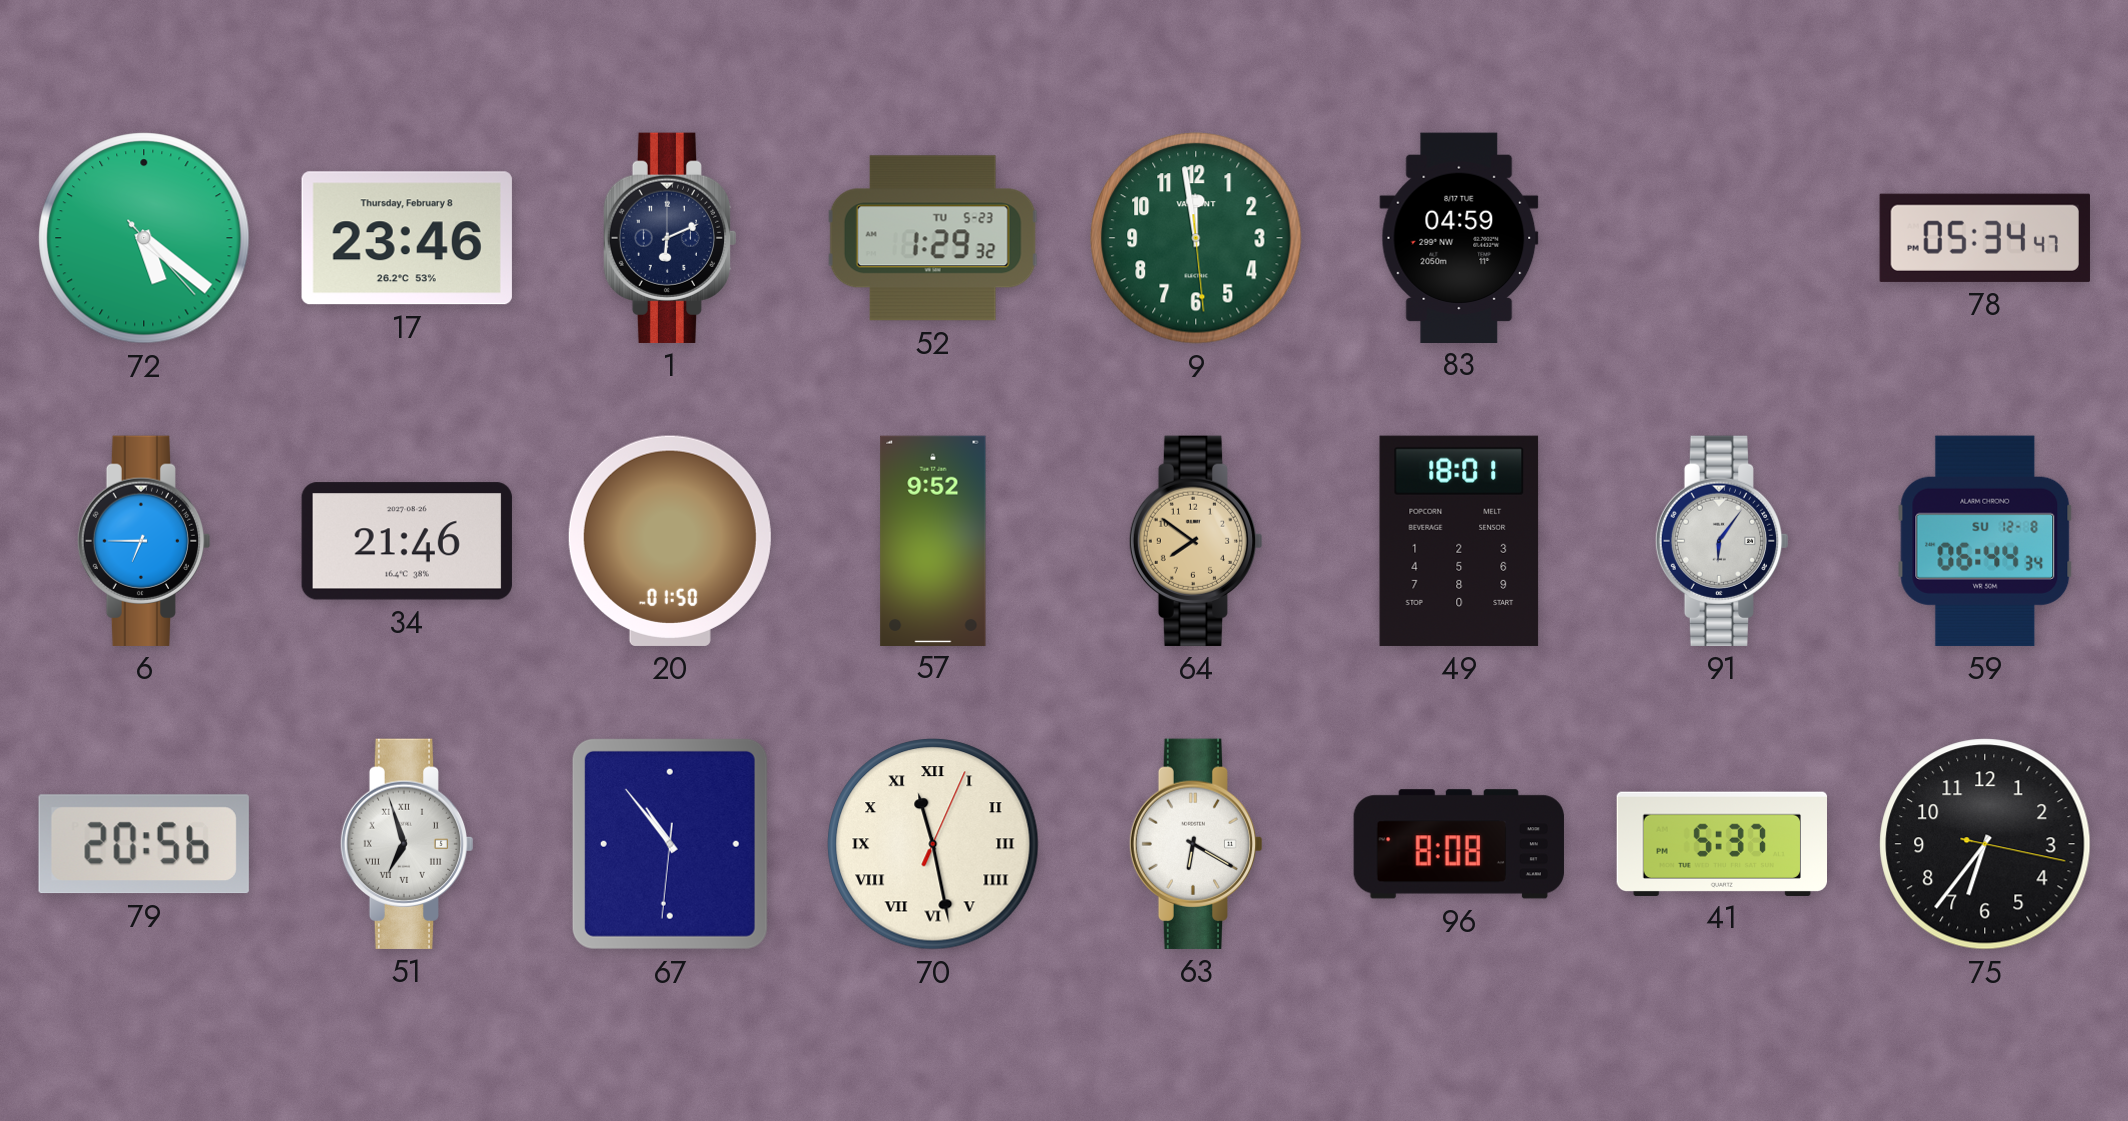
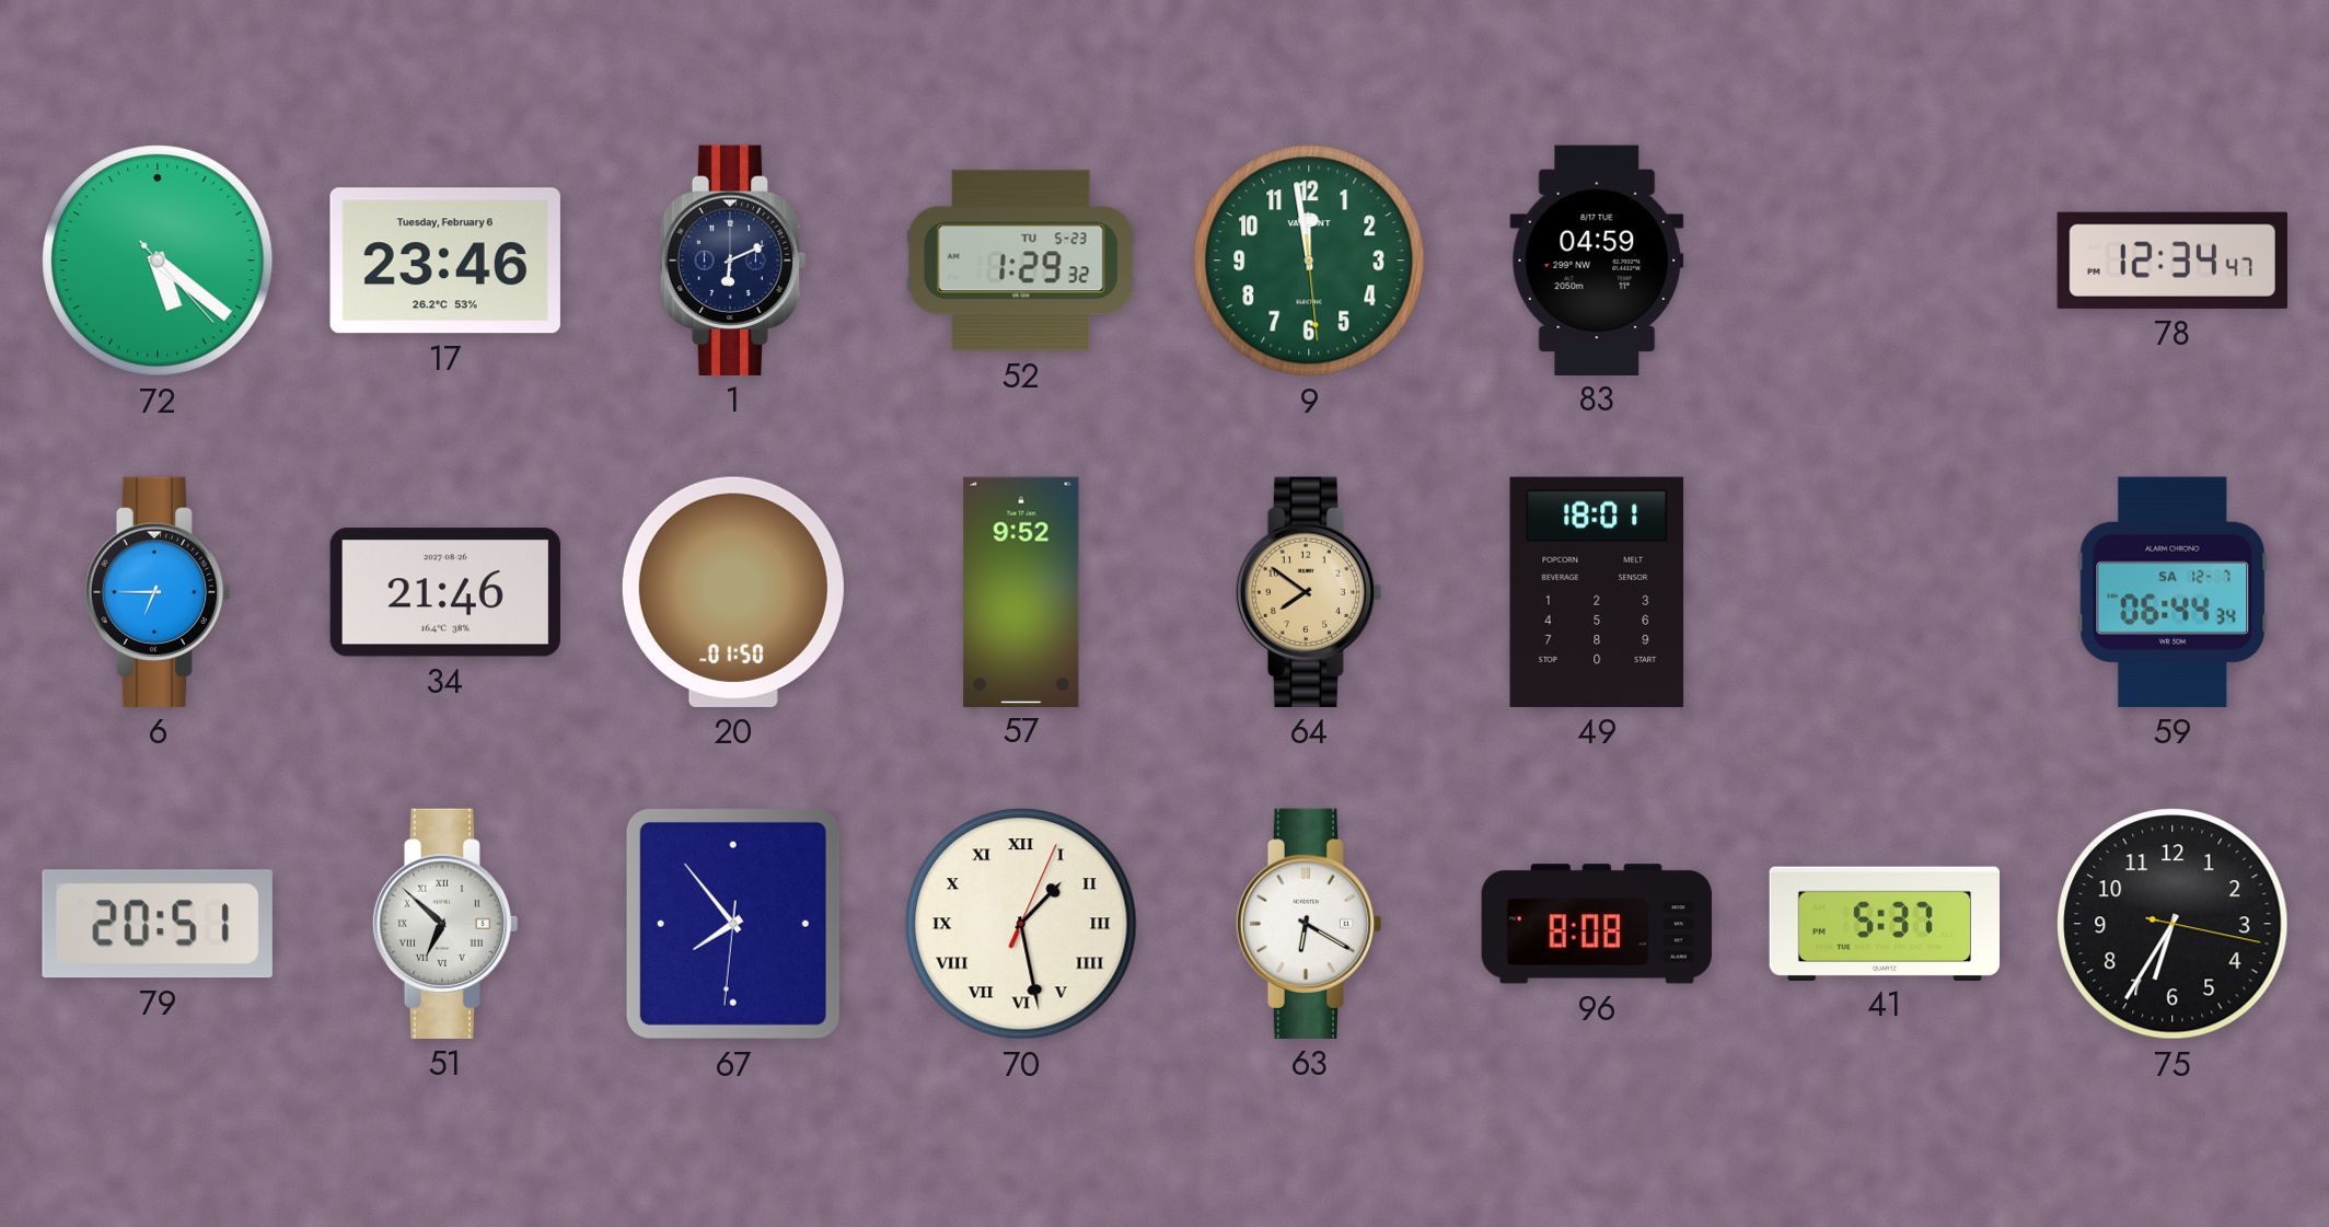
17 date: Thursday, February 8 -> Tuesday, February 6
78: 05:34 -> 12:34
91: 6:06 -> none
59 date: SU 12-8 -> SA 12-7
79: 20:56 -> 20:51
51: 6:57 -> 6:52
67: 10:53 -> 7:53
70: 11:28 -> 1:28
75: 6:36 -> 6:35
